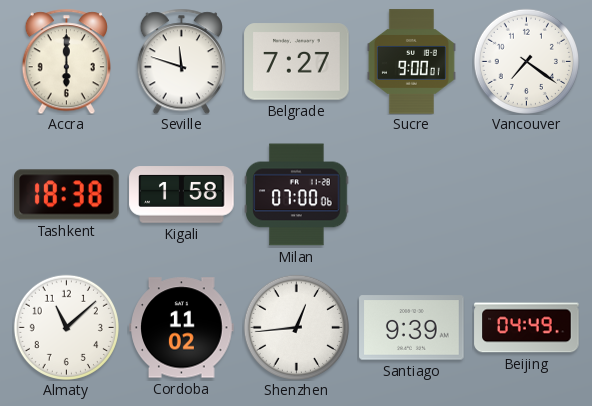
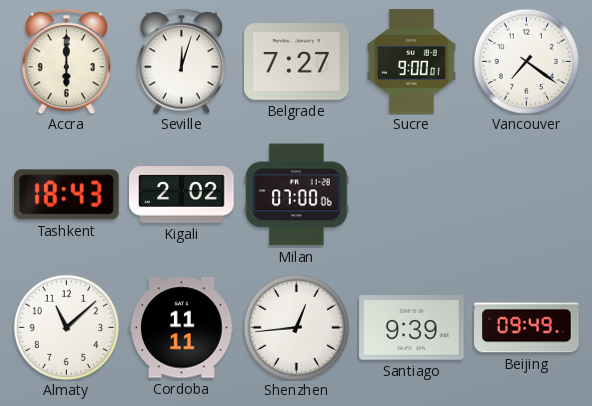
Seville: 11:48 -> 12:03
Tashkent: 18:38 -> 18:43
Kigali: 1:58 -> 2:02
Cordoba: 11:02 -> 11:11
Beijing: 04:49 -> 09:49
